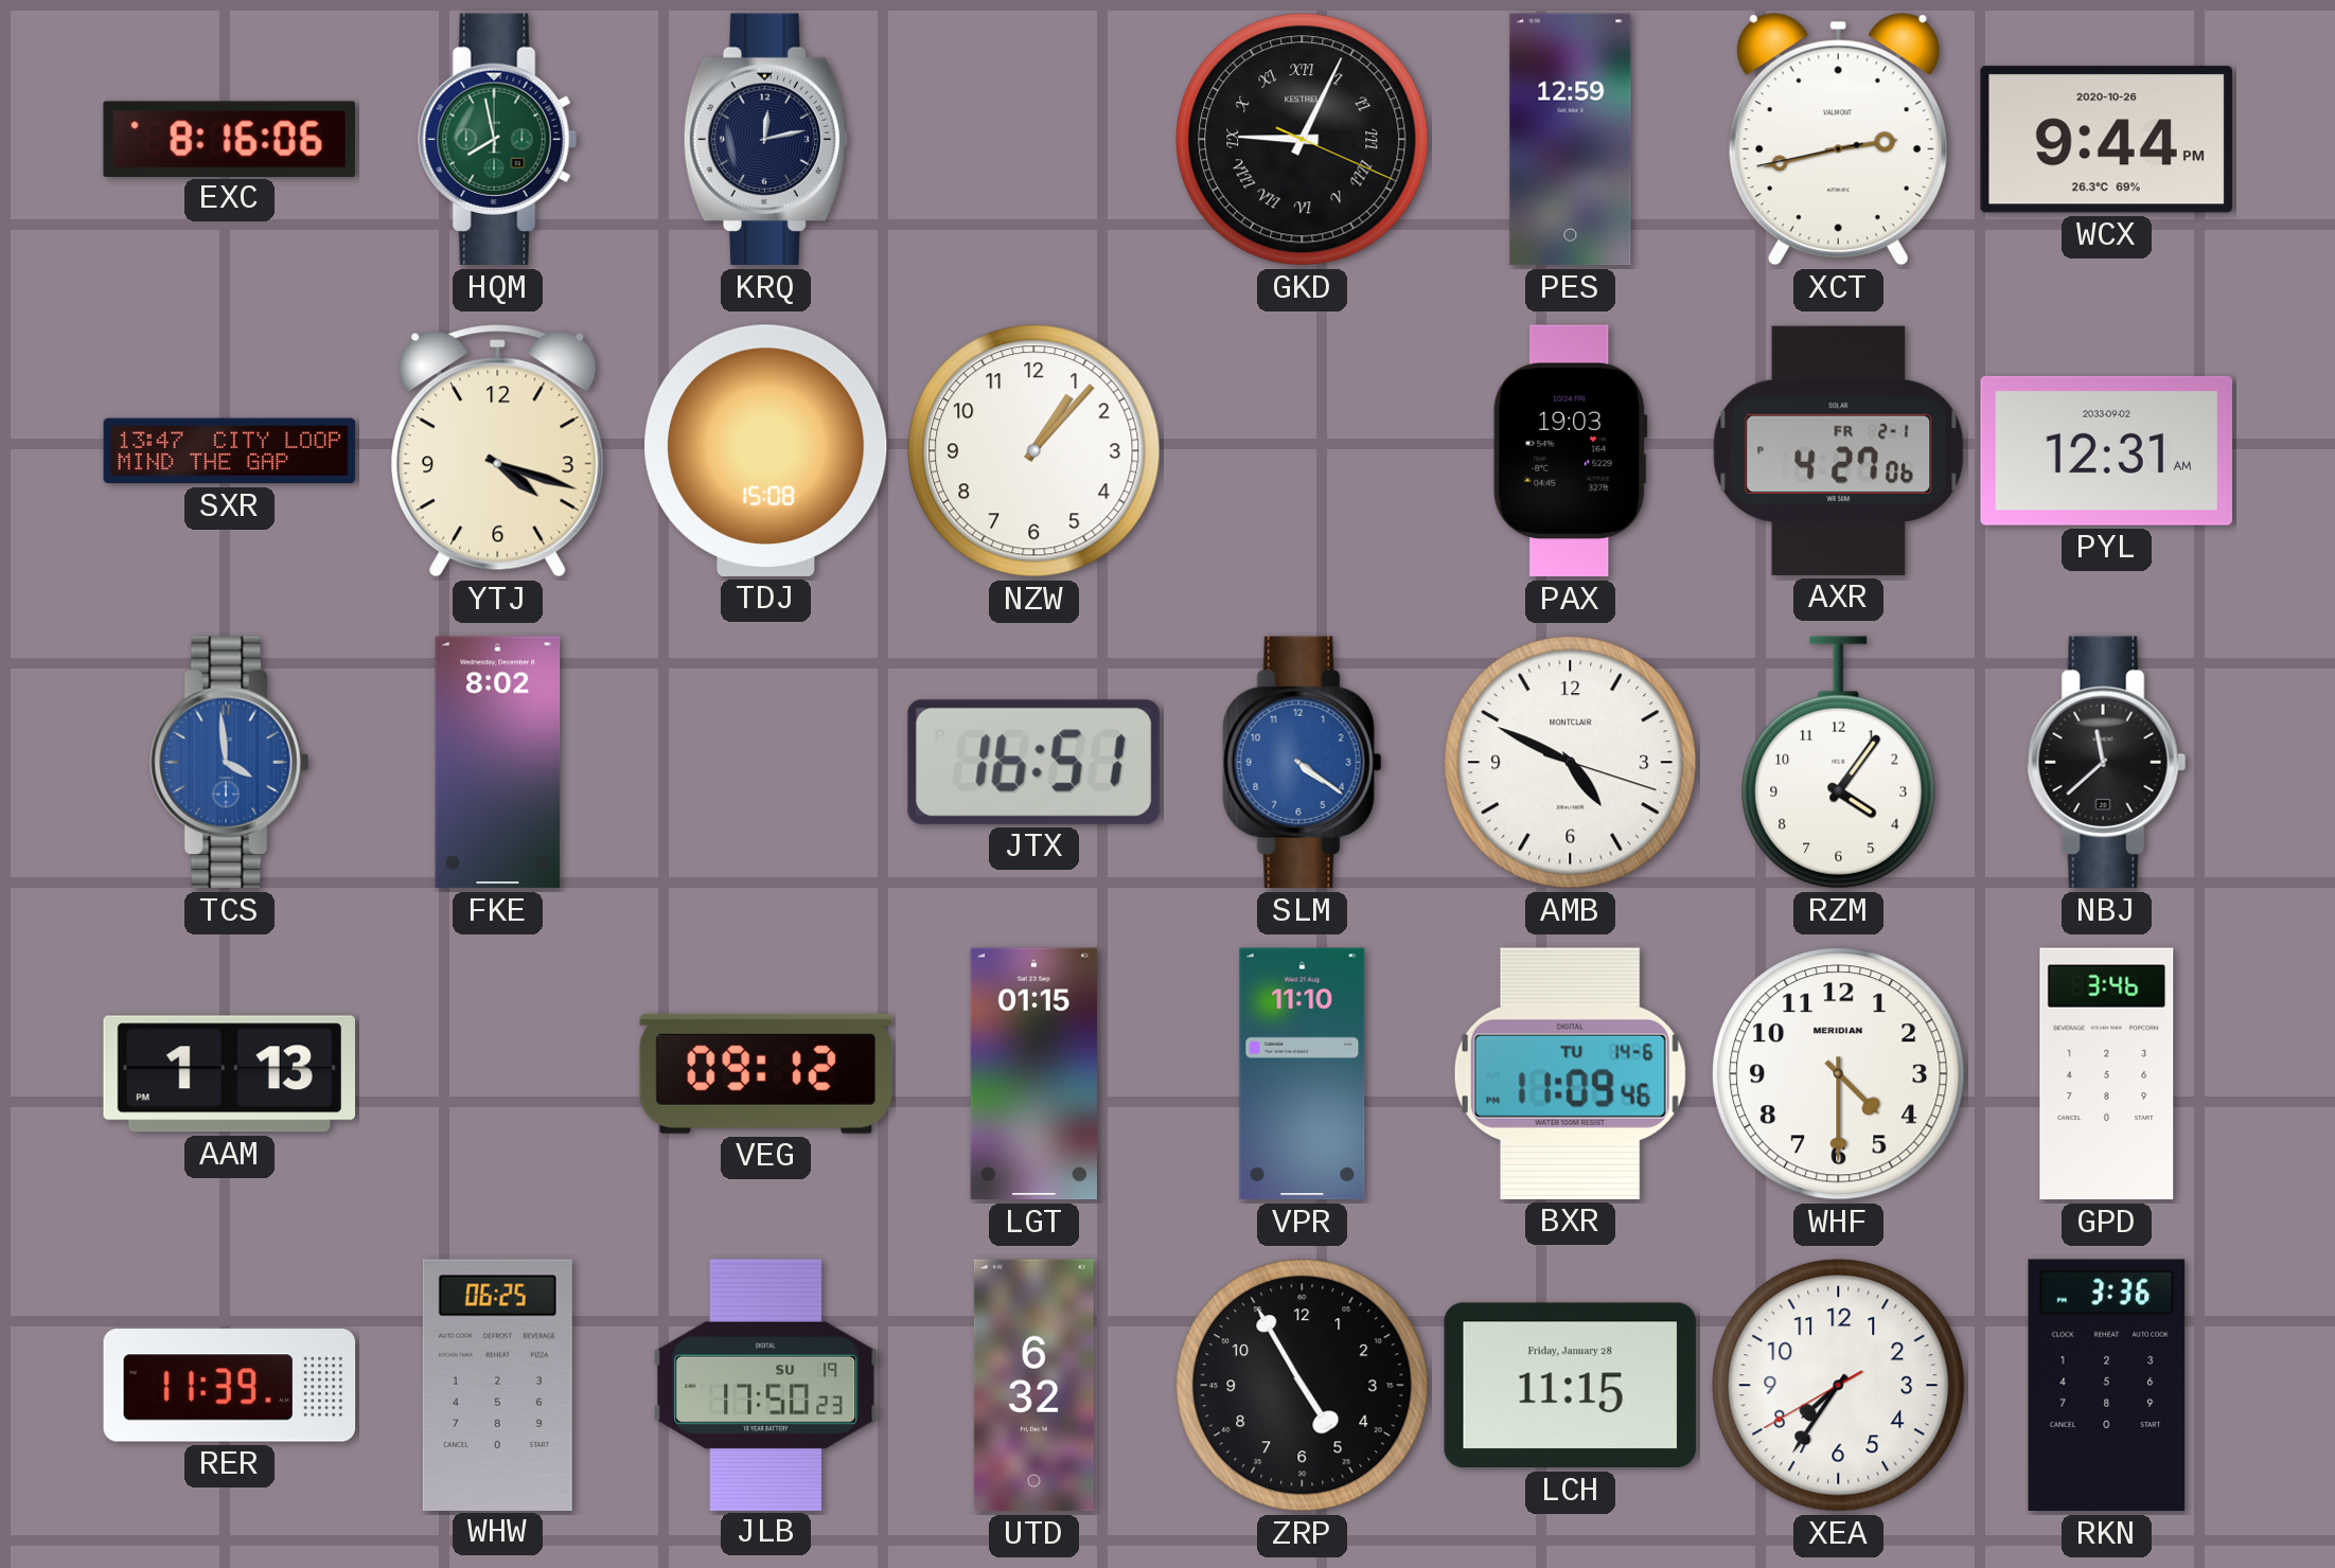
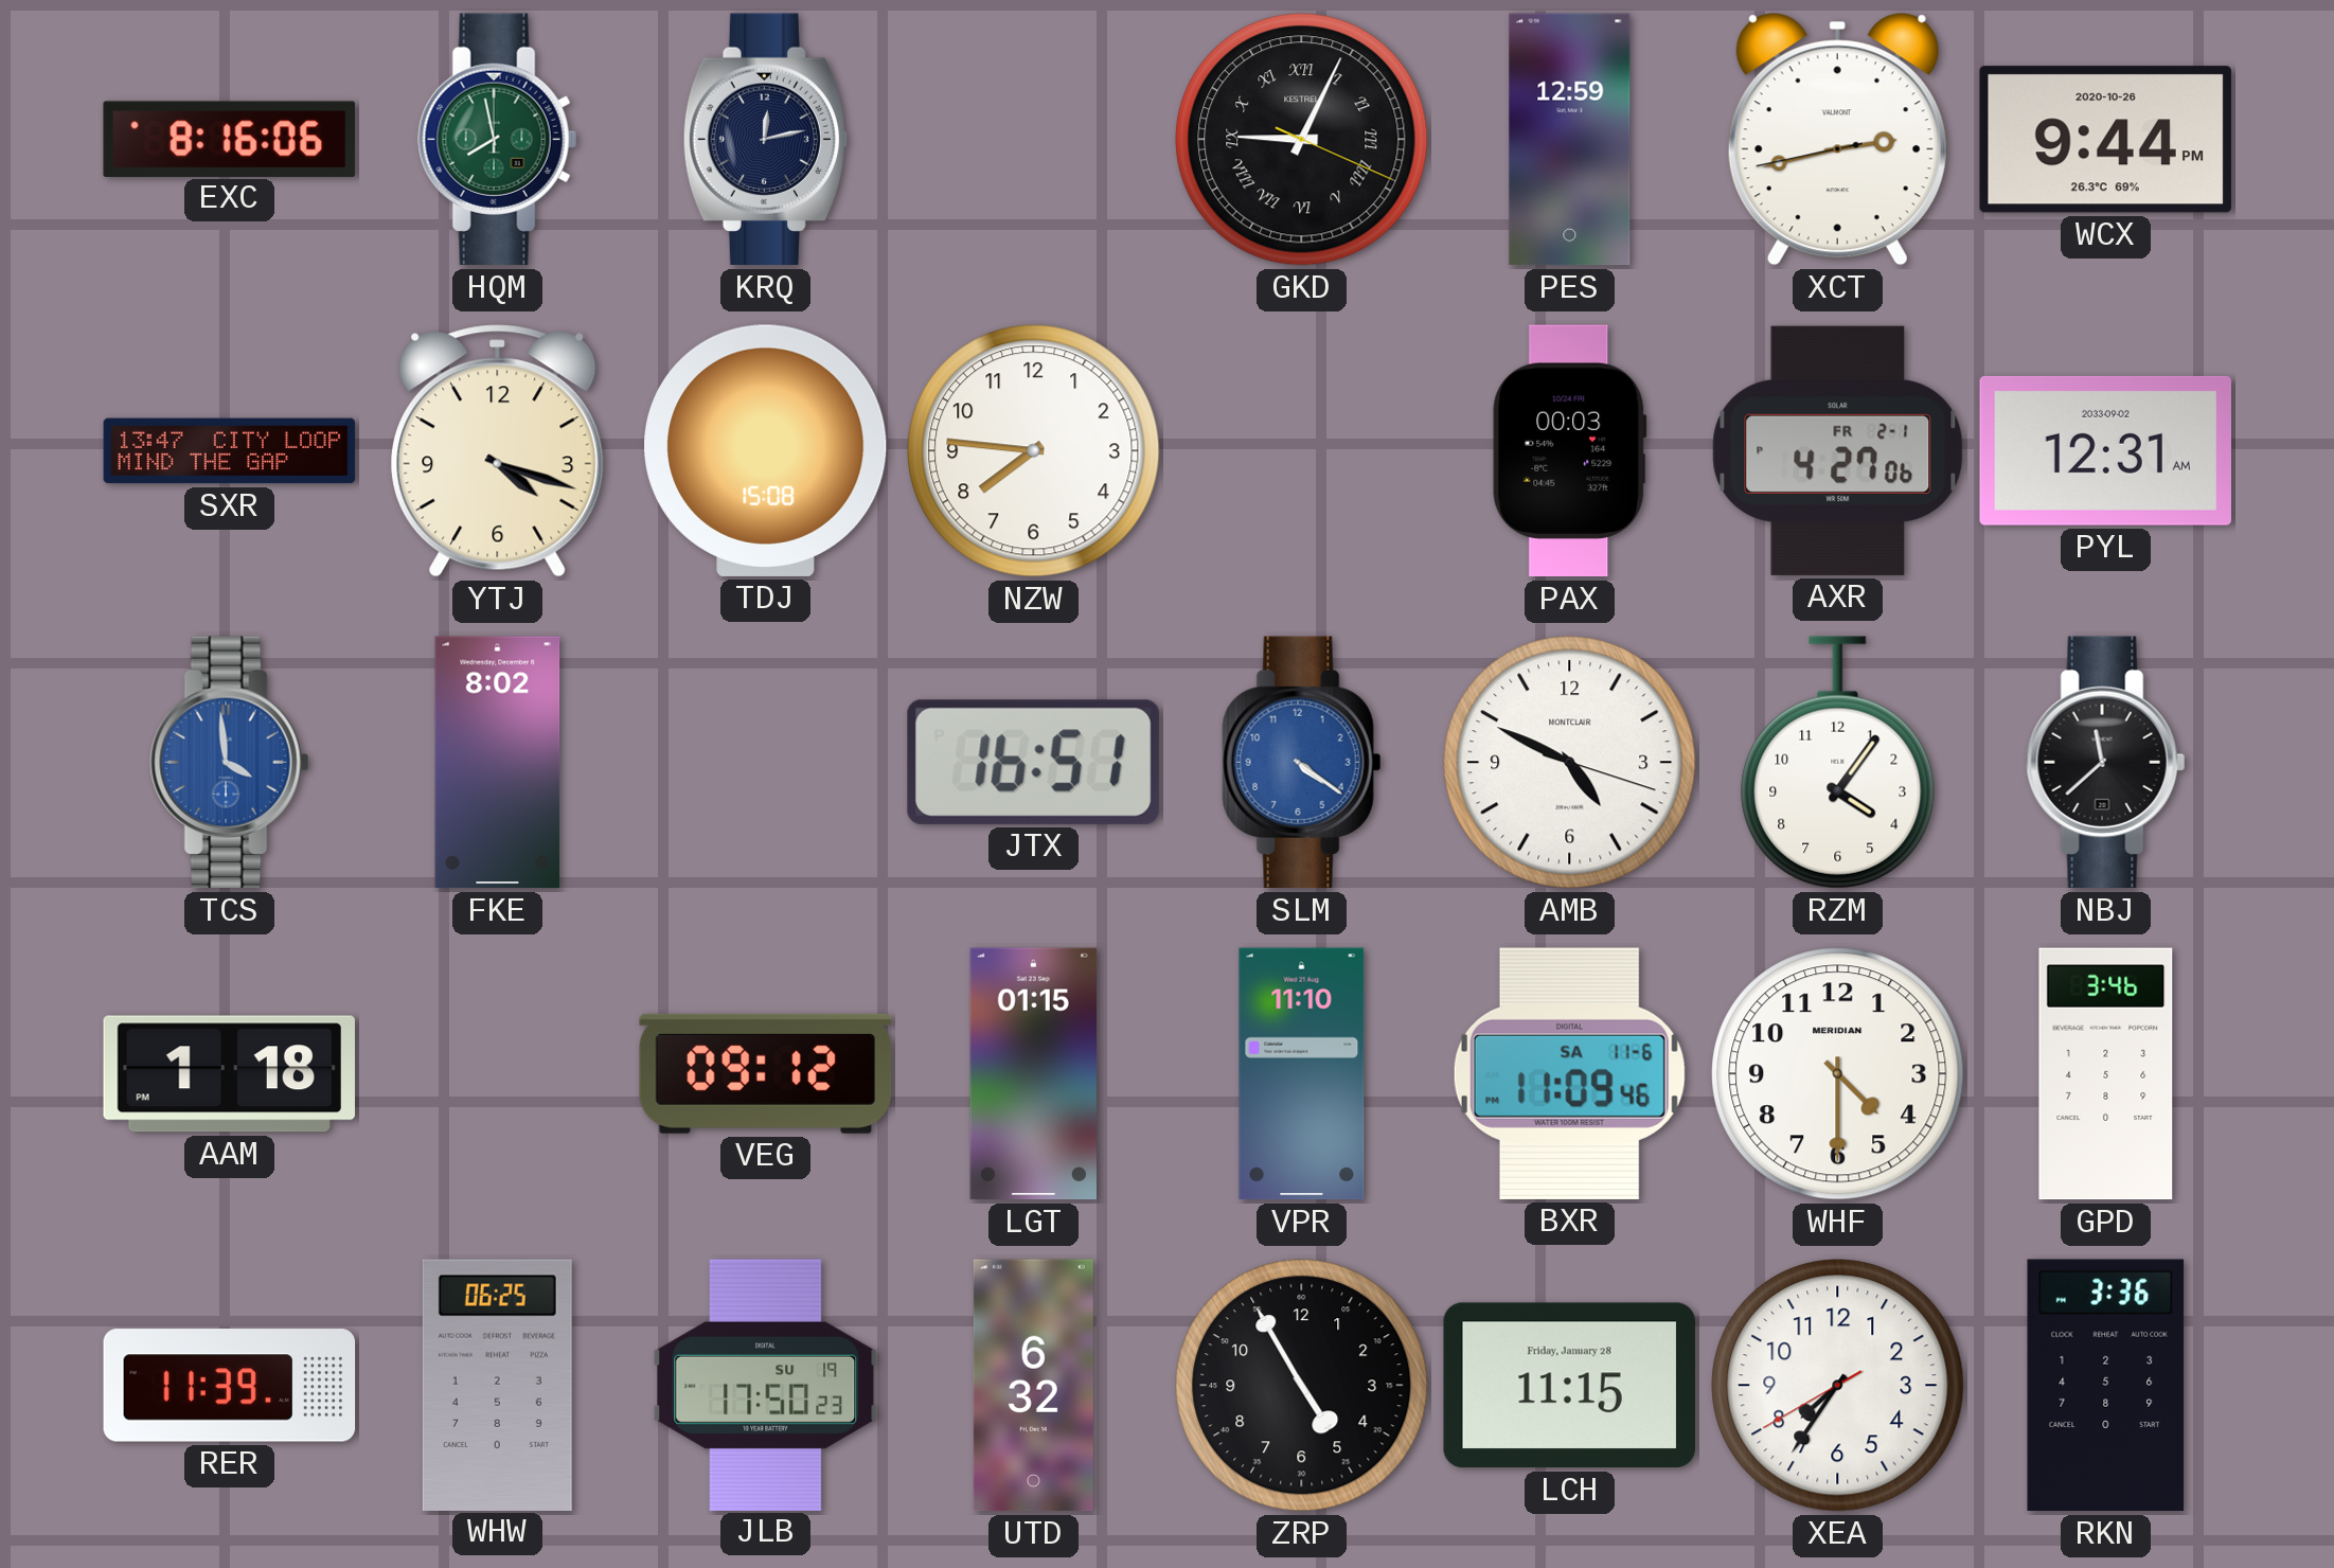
NZW: 1:07 -> 7:46
PAX: 19:03 -> 00:03
AAM: 1:13 -> 1:18
BXR date: TU 14-6 -> SA 11-6
